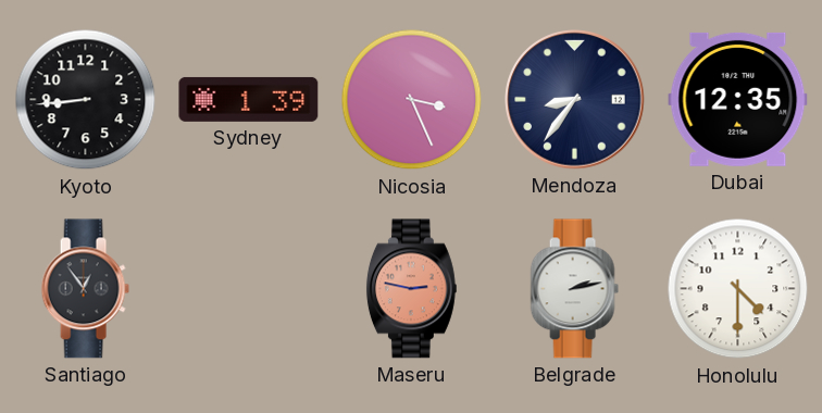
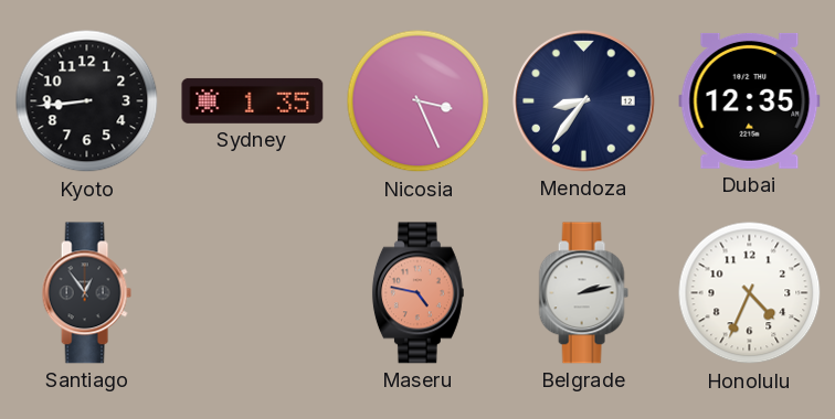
Sydney: 1:39 -> 1:35
Maseru: 2:47 -> 4:47
Honolulu: 4:30 -> 4:34
